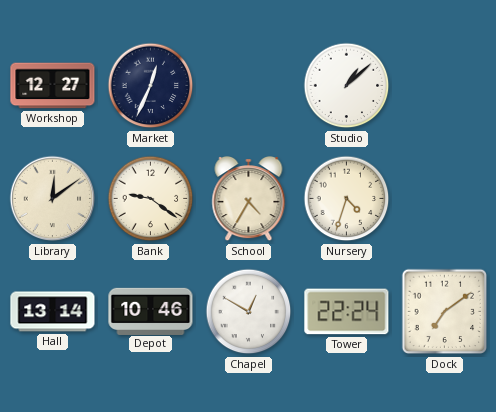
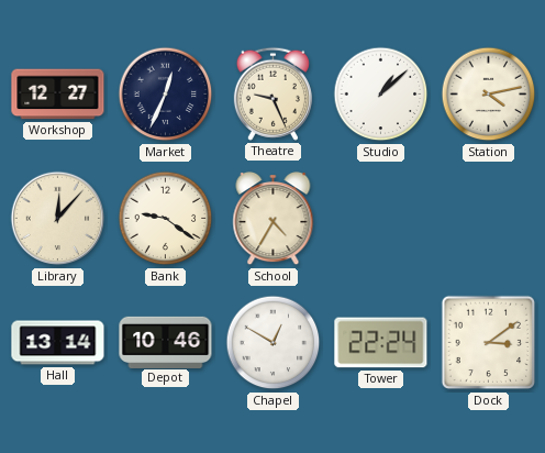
Theatre: none -> 9:26
Station: none -> 4:13
Library: 12:09 -> 12:07
Nursery: 4:33 -> none
Dock: 7:09 -> 3:09
